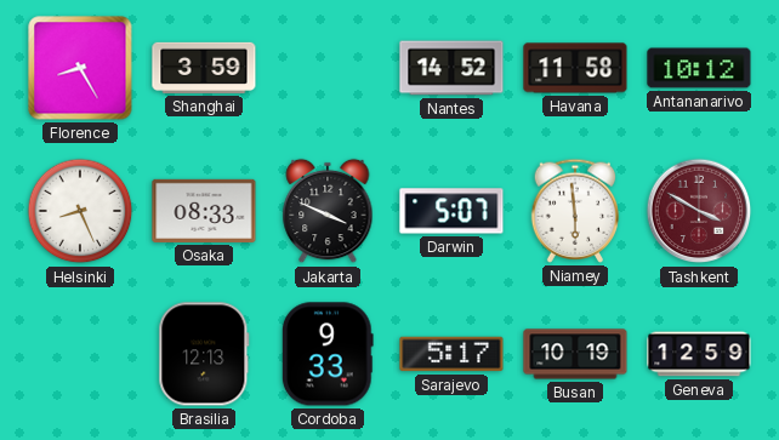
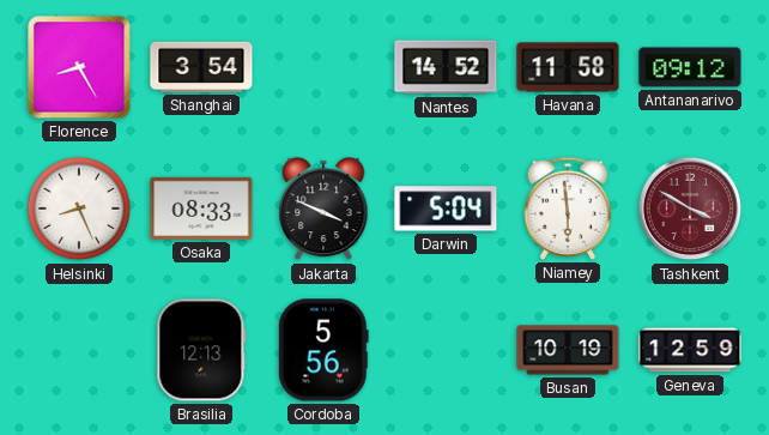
Shanghai: 3:59 -> 3:54
Antananarivo: 10:12 -> 09:12
Darwin: 5:07 -> 5:04
Cordoba: 9:33 -> 5:56
Sarajevo: 5:17 -> none
